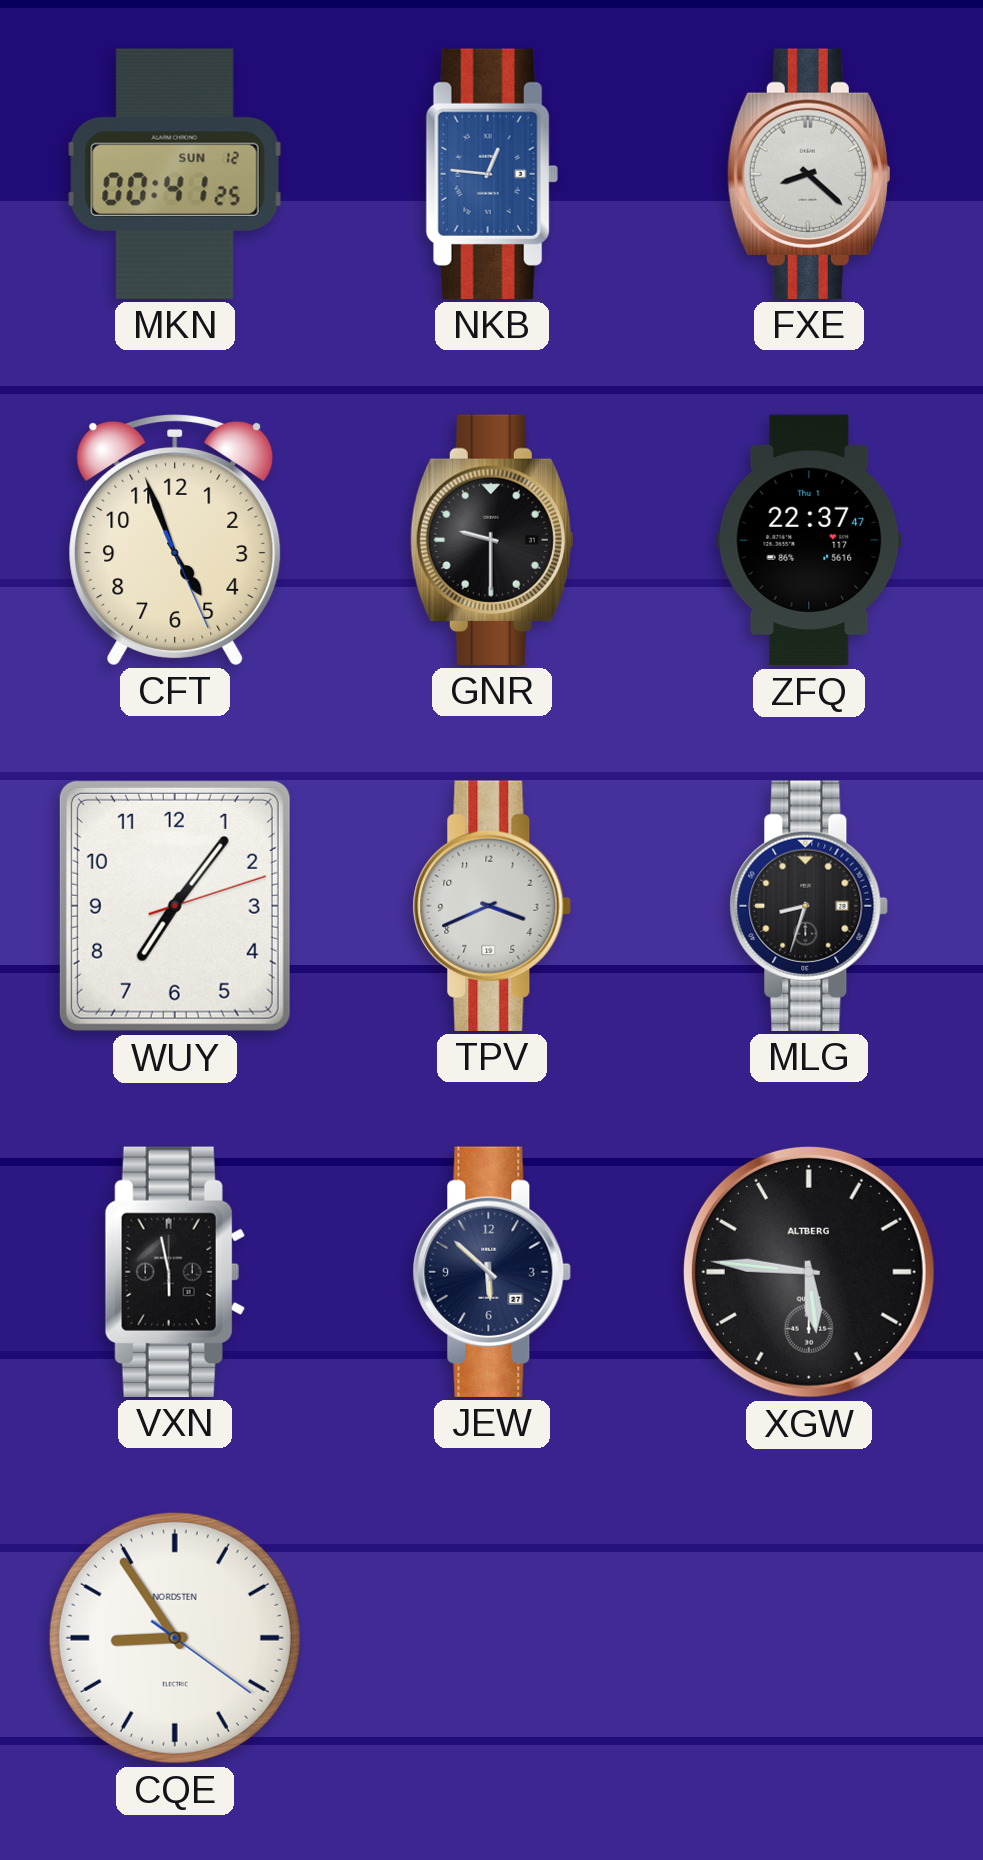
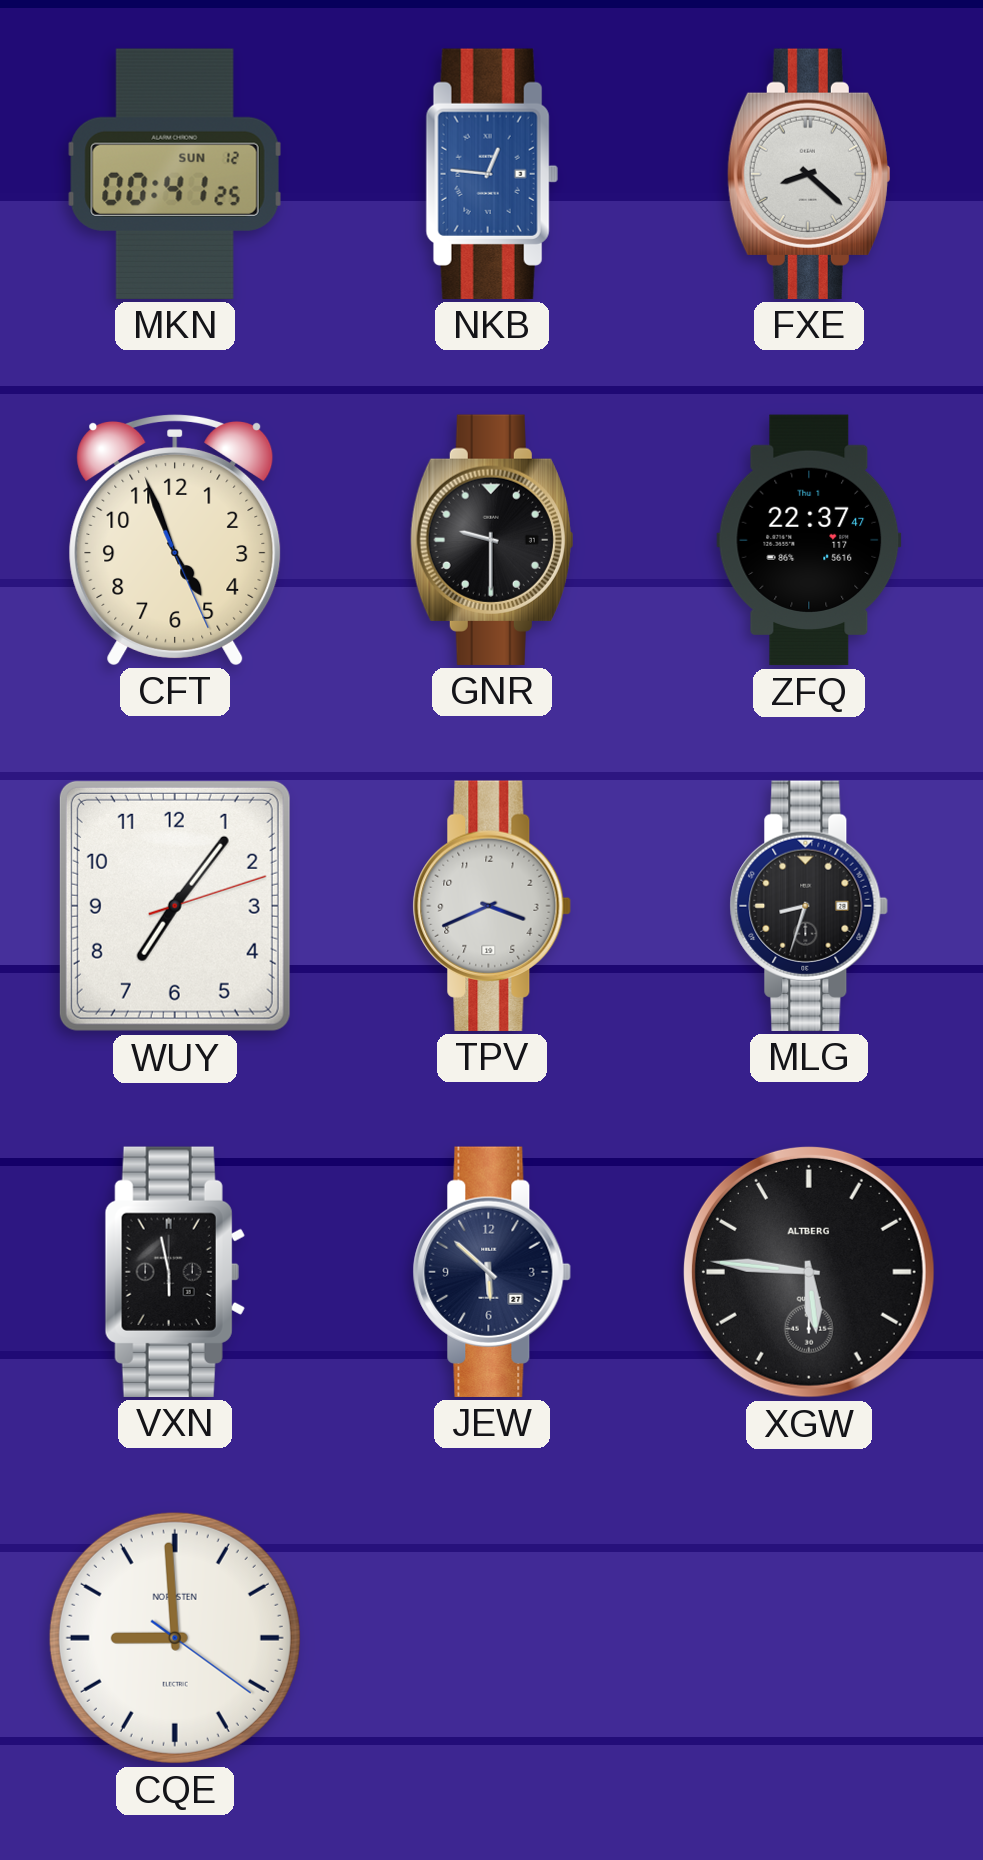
CQE: 8:54 -> 8:59
